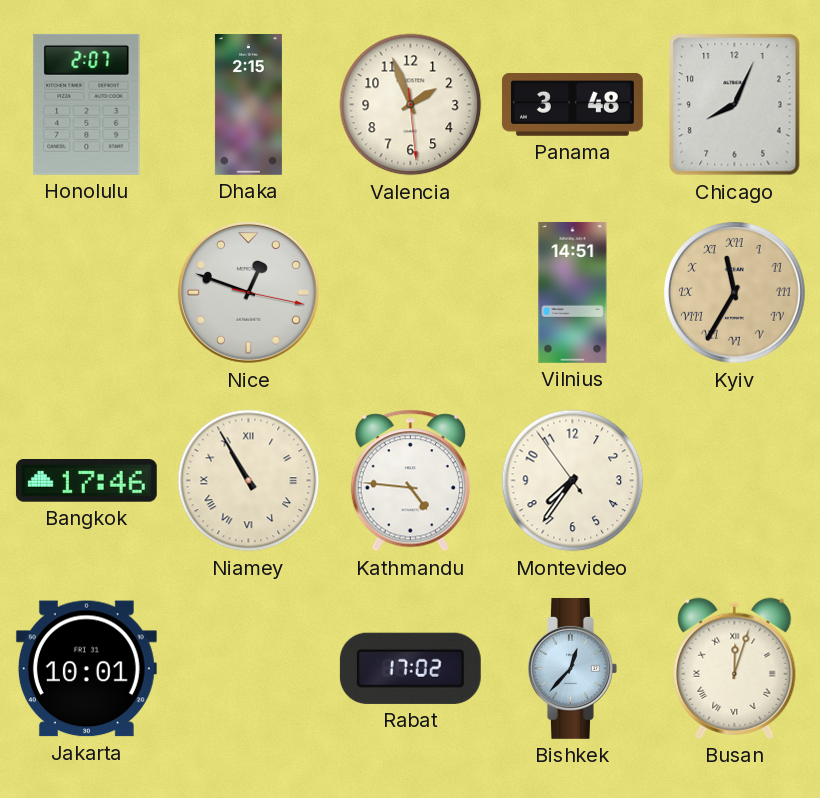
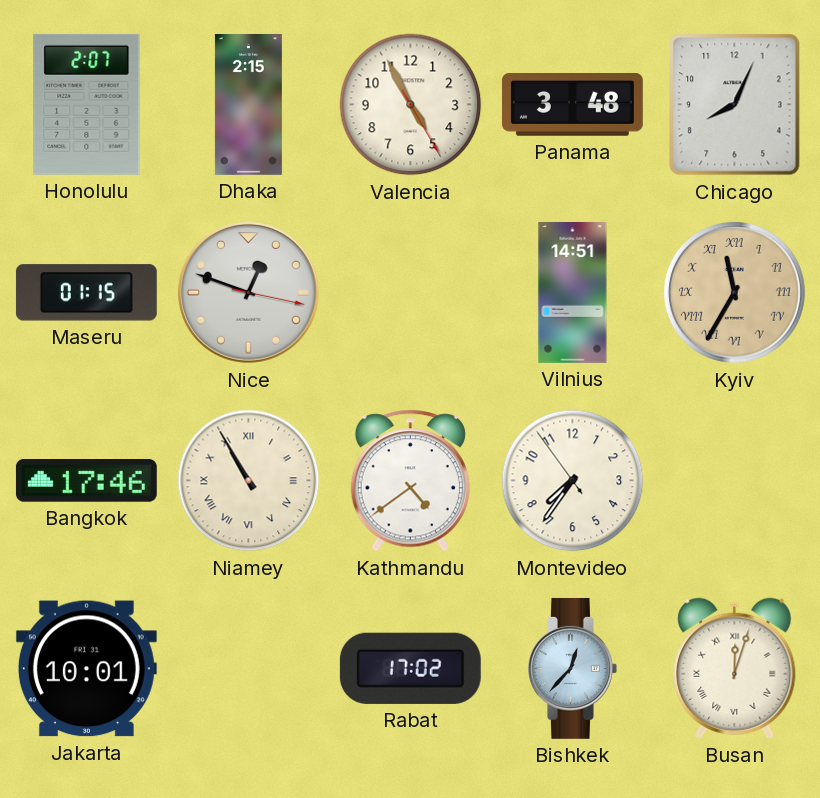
Valencia: 1:56 -> 4:55
Maseru: none -> 01:15
Kathmandu: 4:46 -> 4:39
